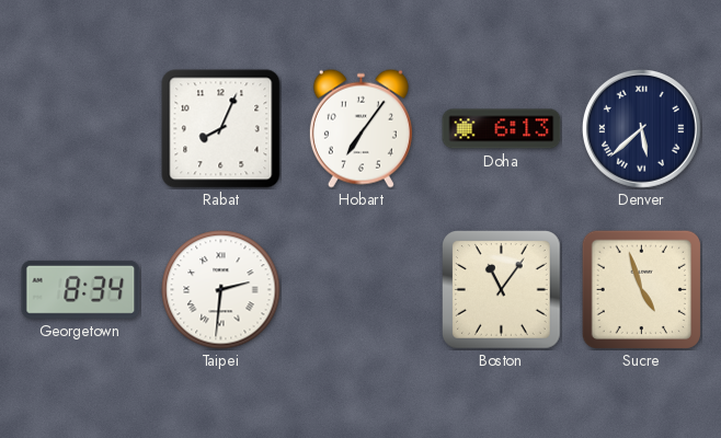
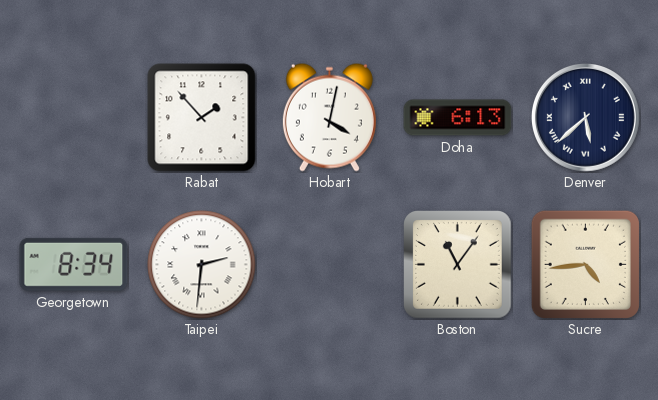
Rabat: 8:04 -> 1:53
Hobart: 7:06 -> 4:02
Sucre: 4:57 -> 4:44
